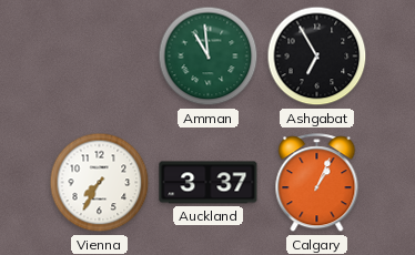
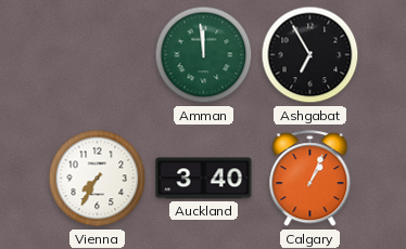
Amman: 10:59 -> 11:59
Auckland: 3:37 -> 3:40
